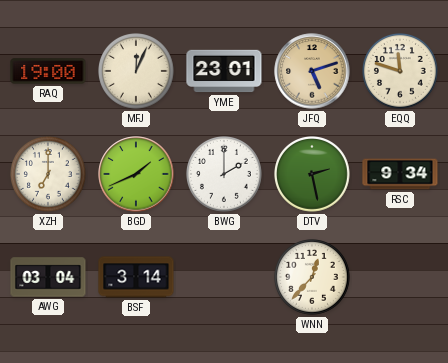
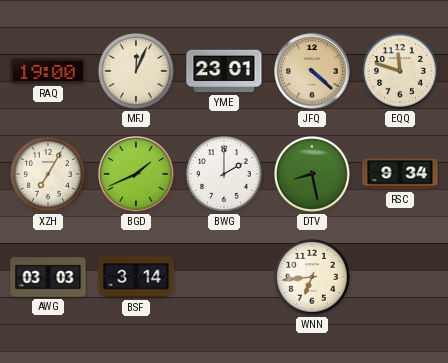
JFQ: 5:12 -> 4:22
XZH: 7:00 -> 7:05
DTV: 2:28 -> 8:28
AWG: 03:04 -> 03:03
WNN: 12:37 -> 6:44
